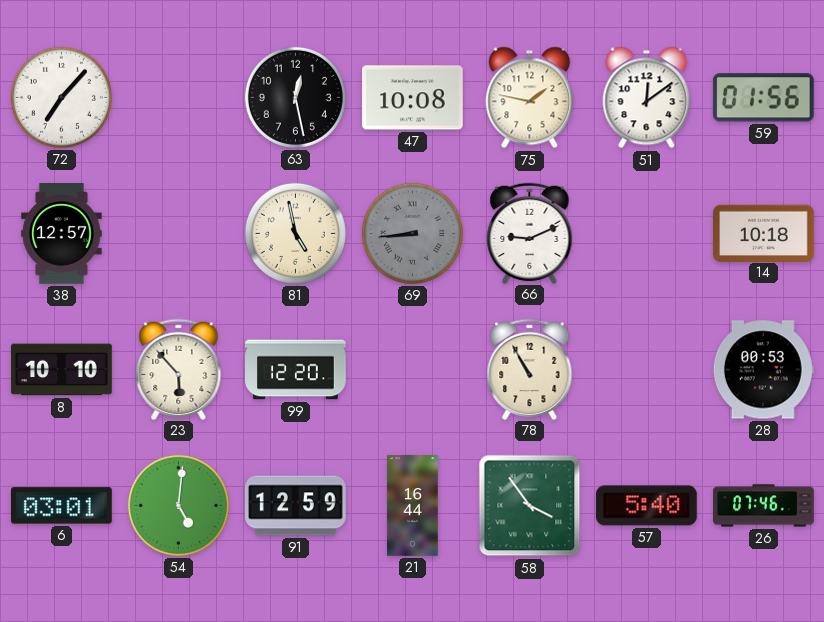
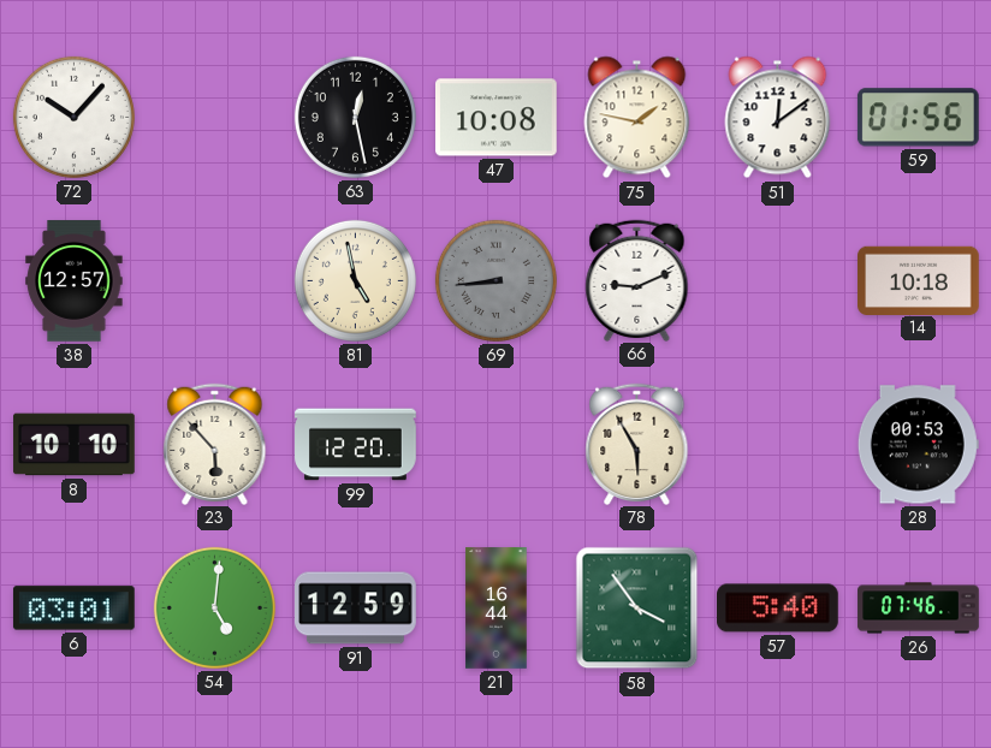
72: 7:07 -> 10:07
78: 10:55 -> 5:55
